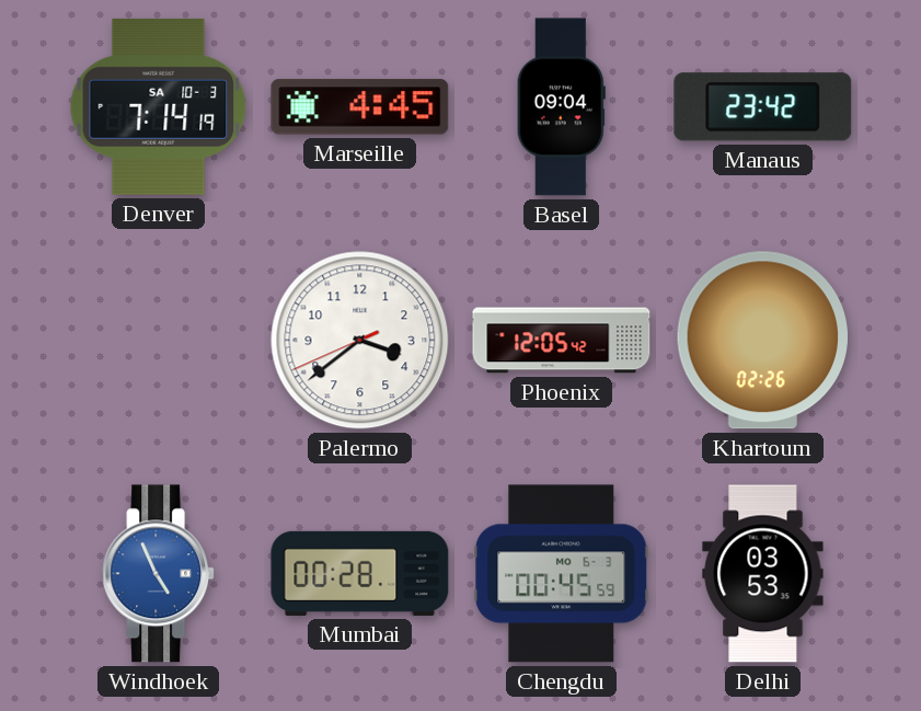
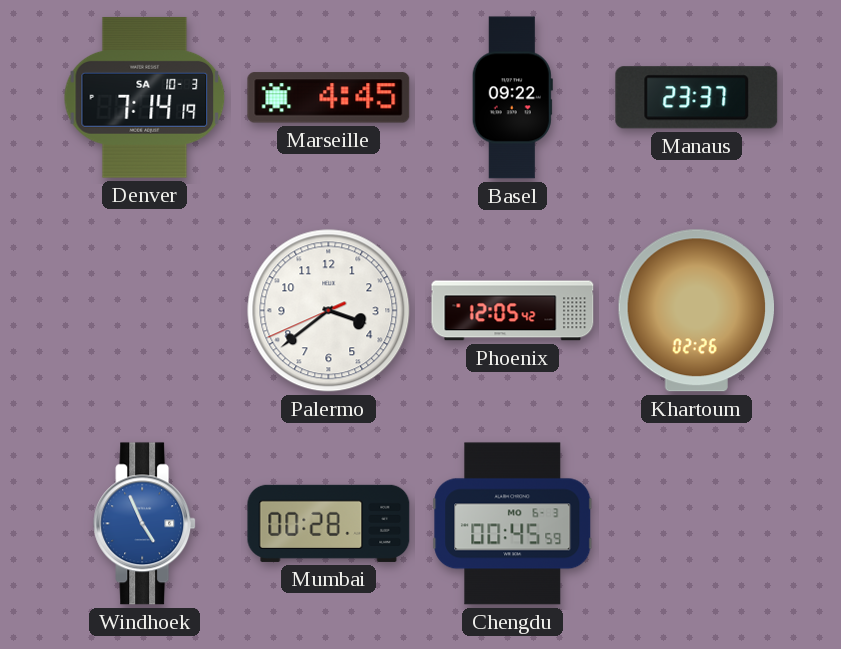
Basel: 09:04 -> 09:22
Manaus: 23:42 -> 23:37
Delhi: 03:53 -> none
